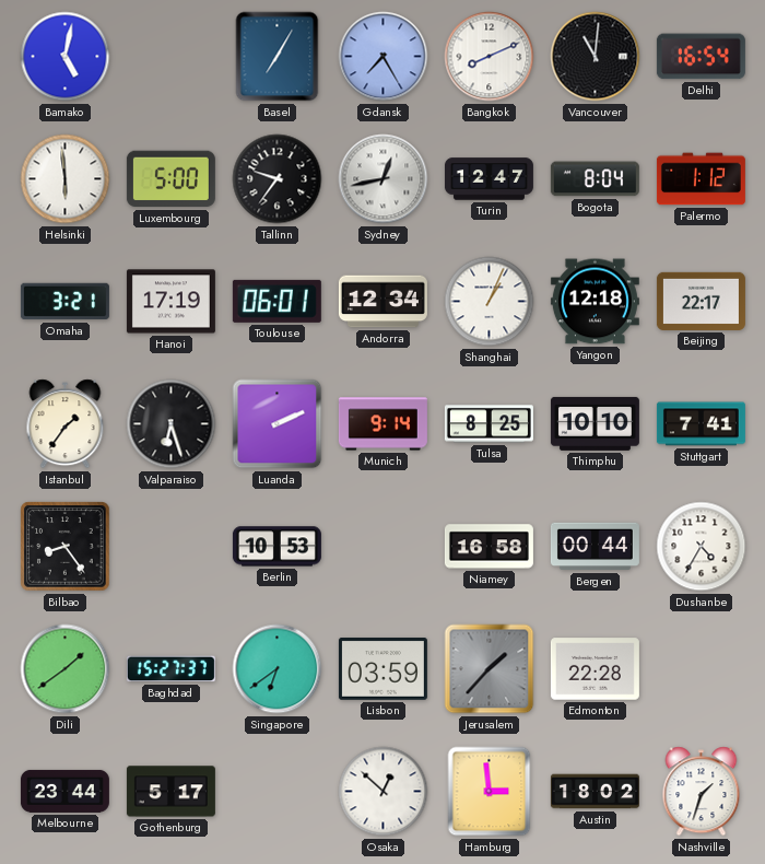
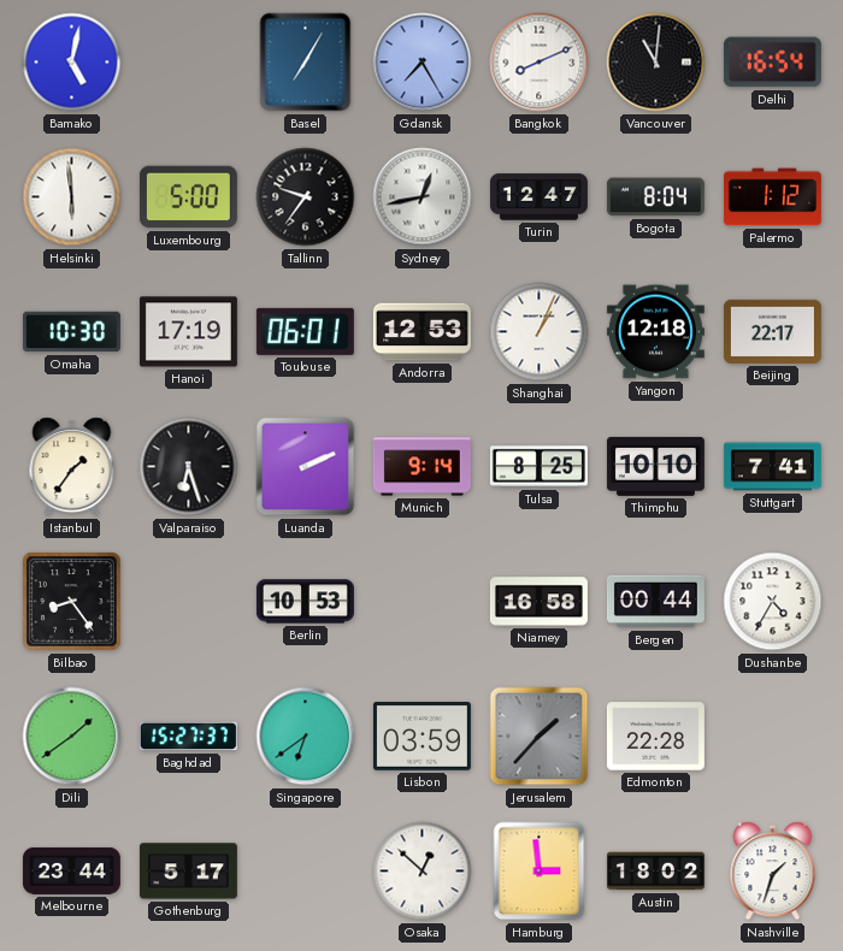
Omaha: 3:21 -> 10:30
Andorra: 12:34 -> 12:53
